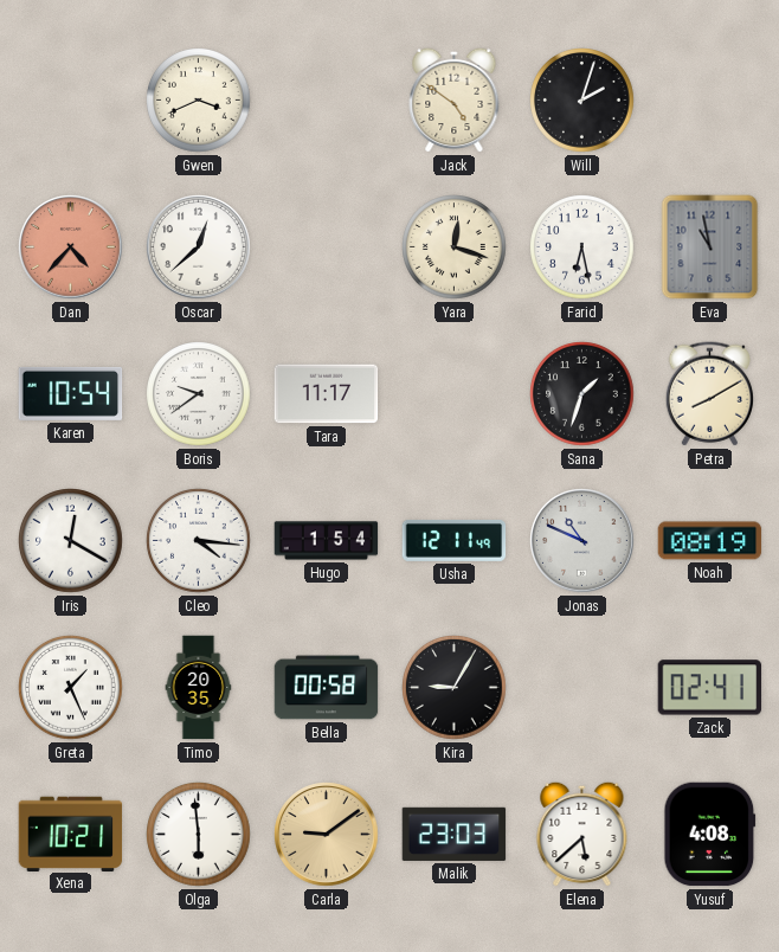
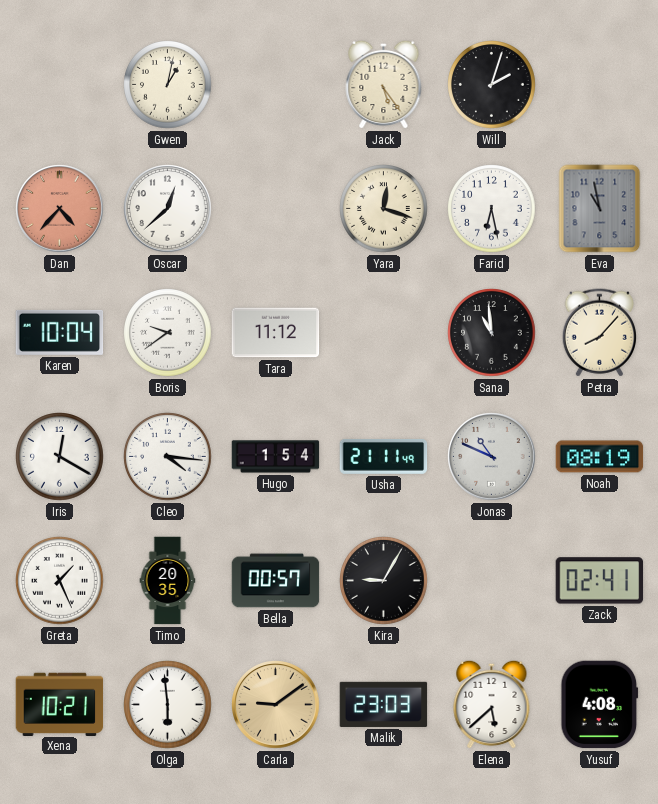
Gwen: 3:41 -> 1:02
Jack: 4:51 -> 5:24
Karen: 10:54 -> 10:04
Tara: 11:17 -> 11:12
Sana: 1:33 -> 10:59
Petra: 8:10 -> 8:07
Usha: 12:11 -> 21:11
Bella: 00:58 -> 00:57
